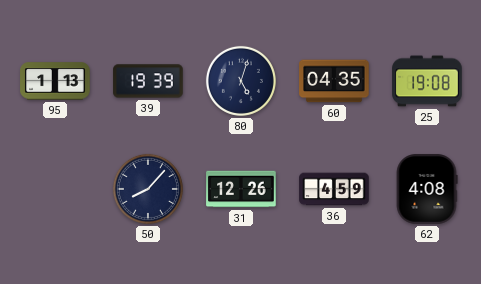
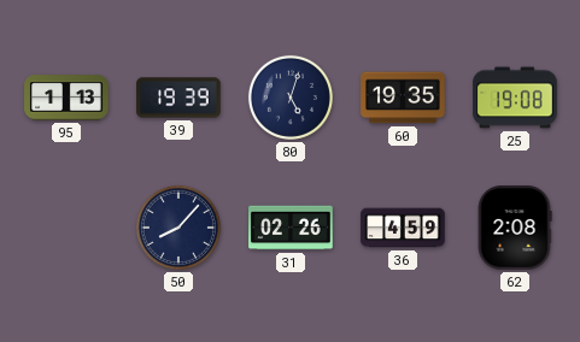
60: 04:35 -> 19:35
31: 12:26 -> 02:26
62: 4:08 -> 2:08
